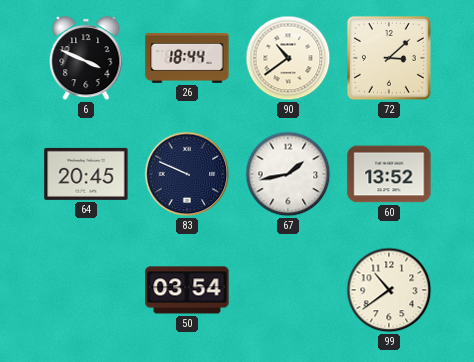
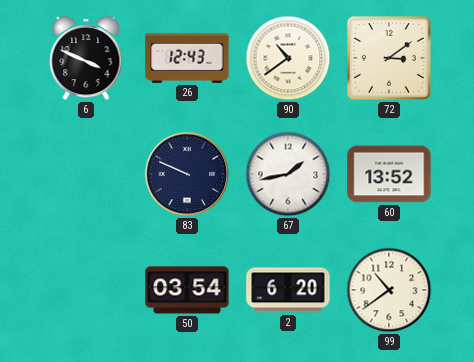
26: 18:44 -> 12:43
72: 3:08 -> 3:09
64: 20:45 -> none
2: none -> 6:20
